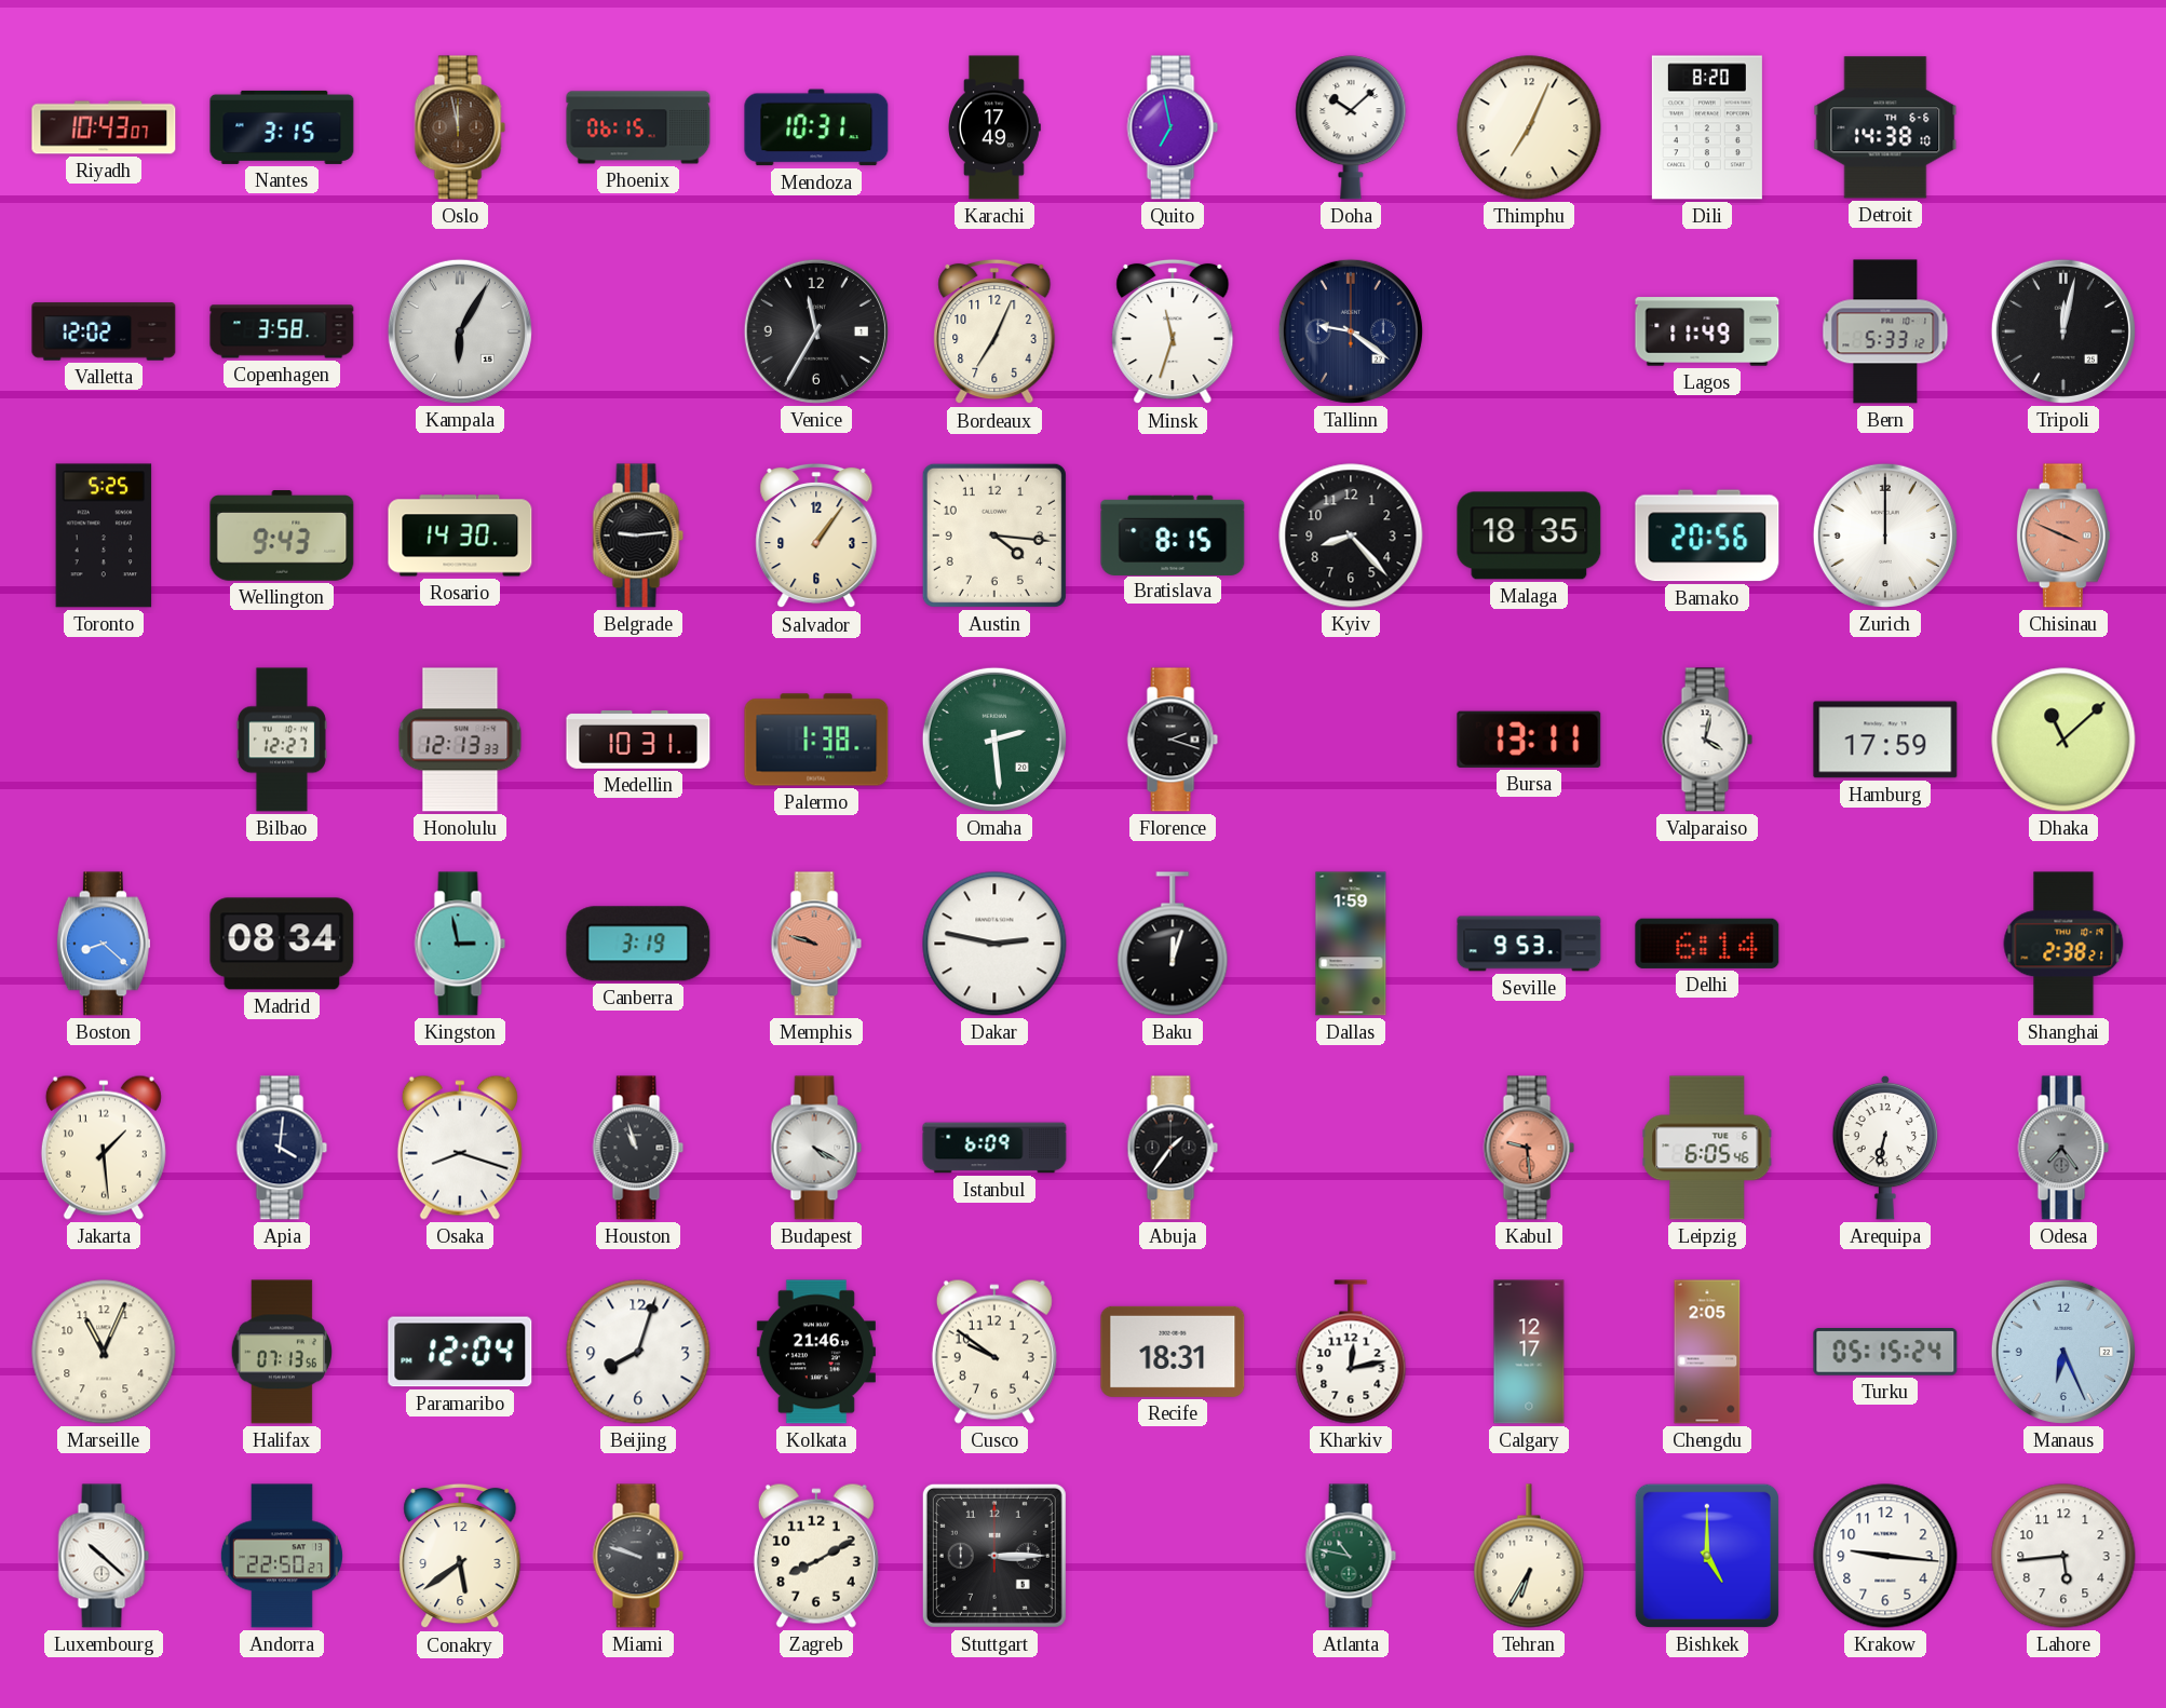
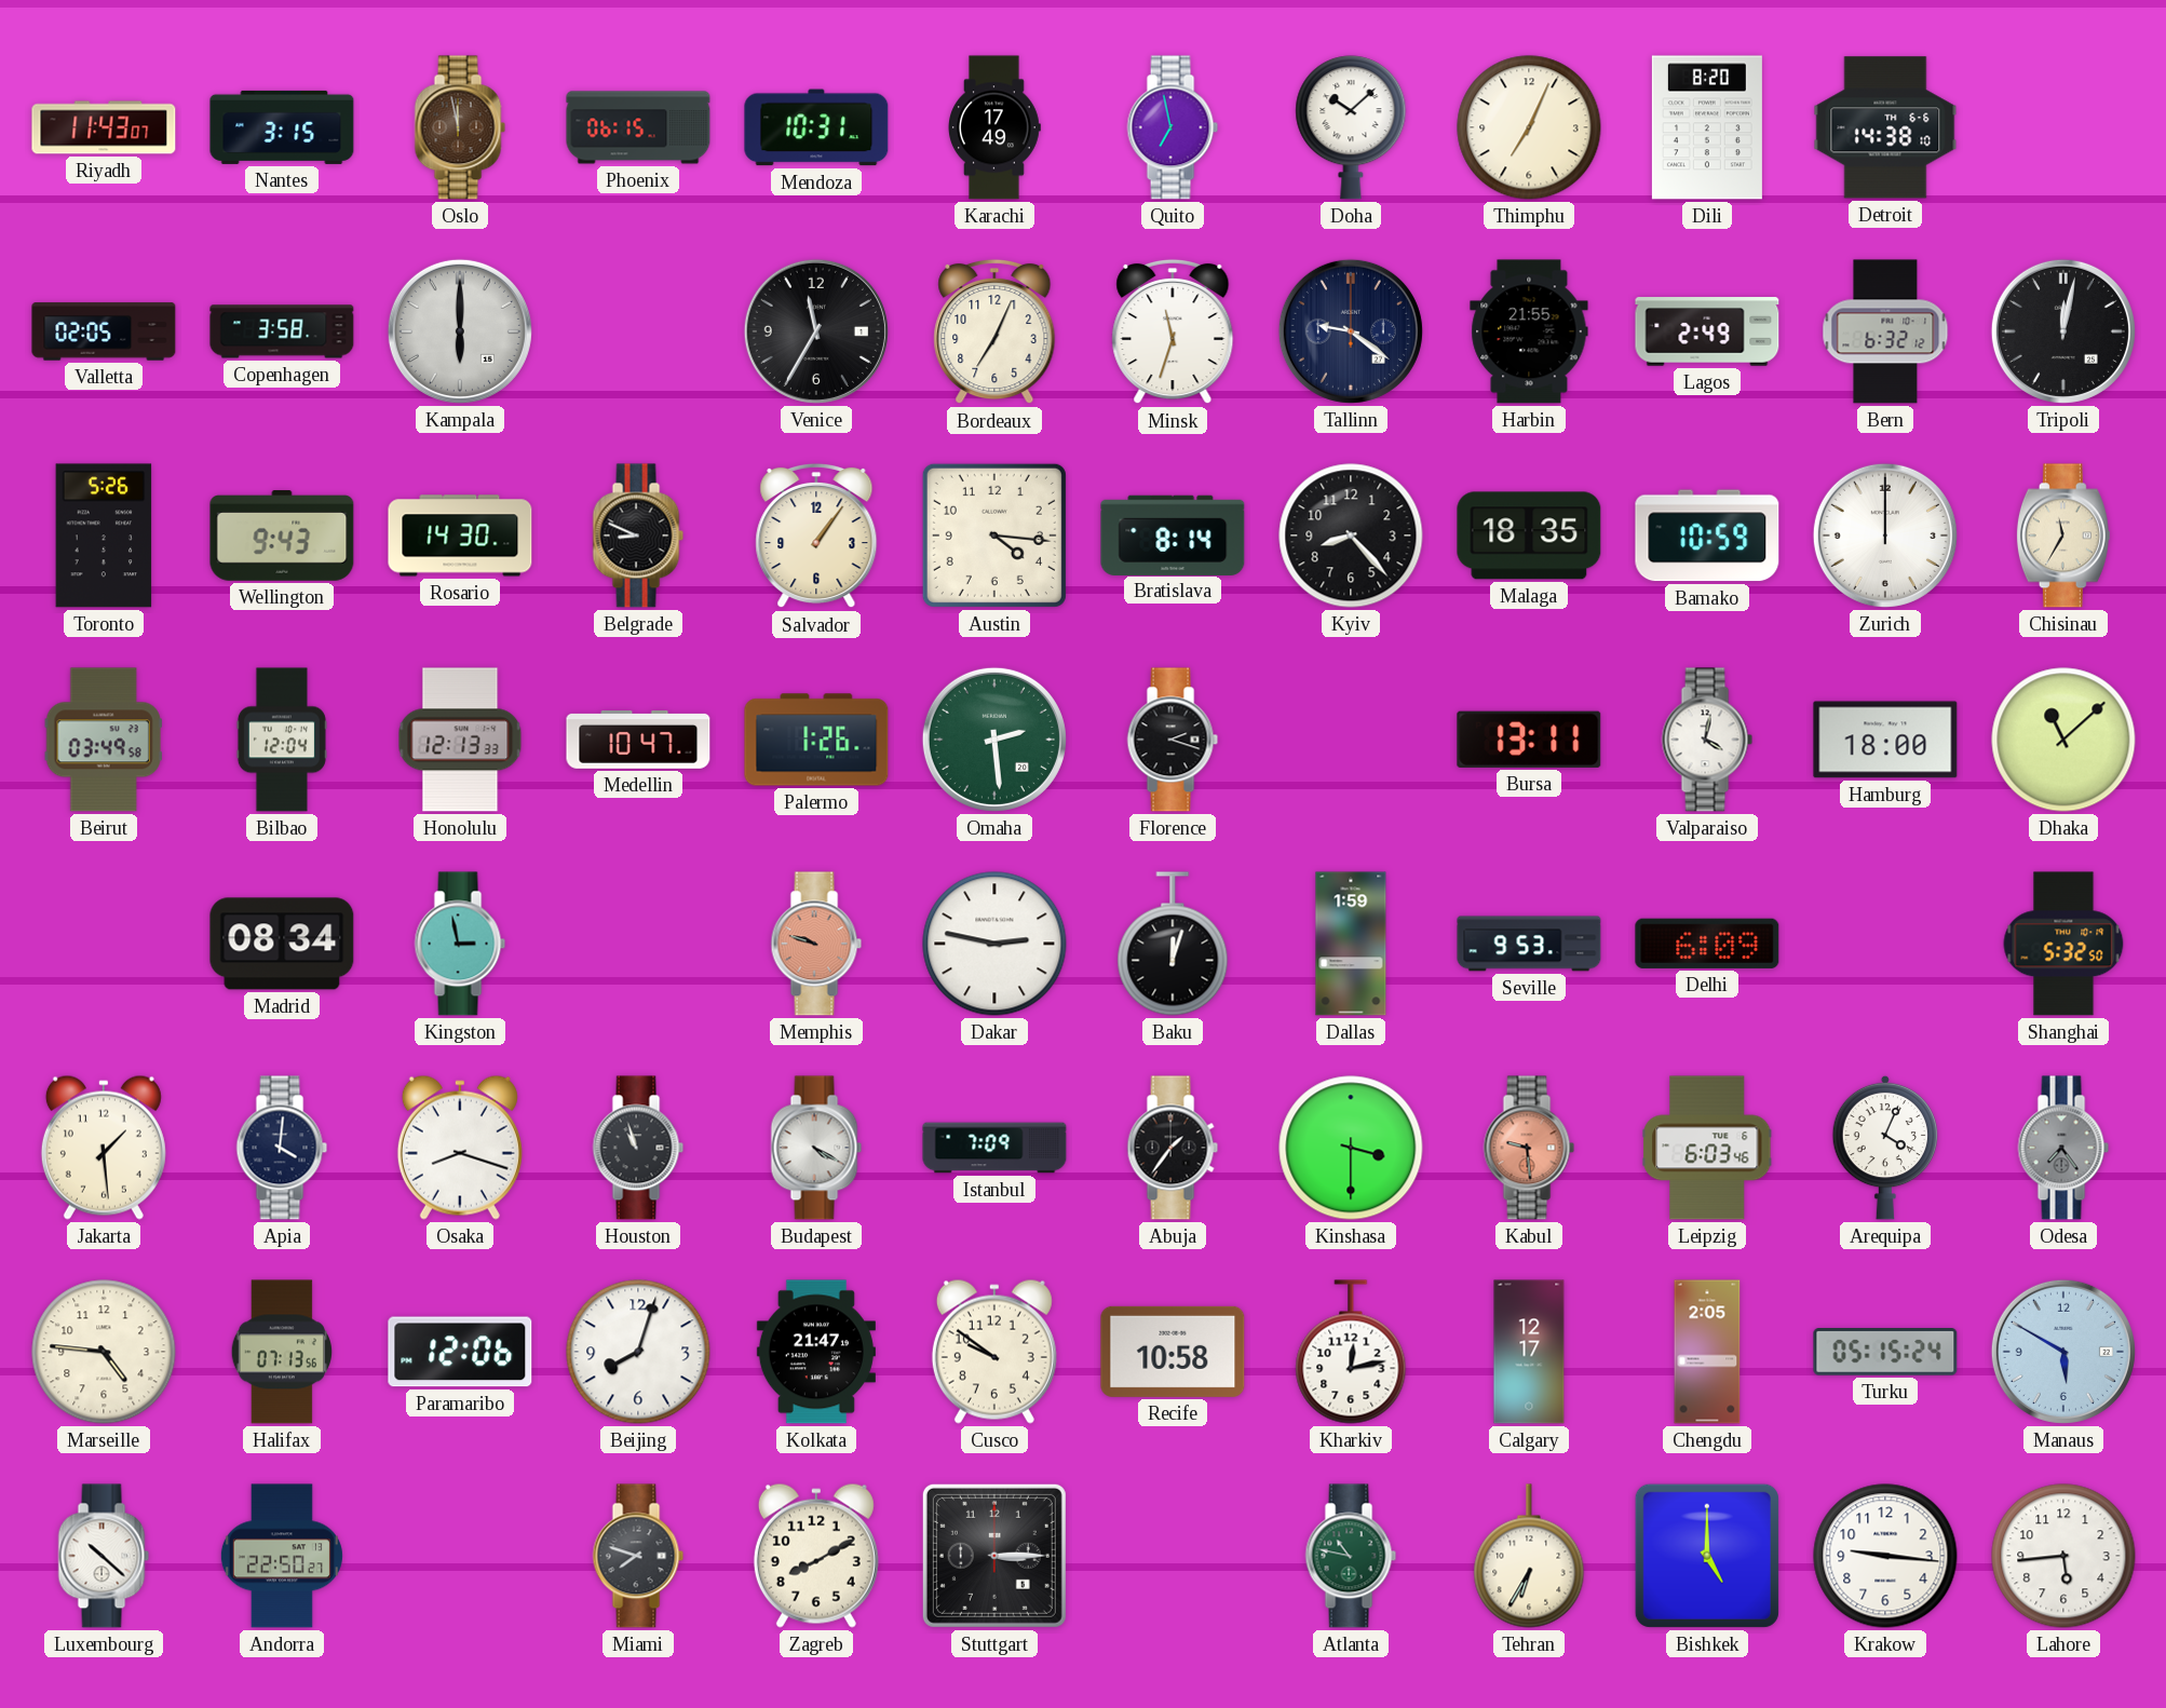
Riyadh: 10:43 -> 11:43
Valletta: 12:02 -> 02:05
Kampala: 6:05 -> 6:00
Harbin: none -> 21:55
Lagos: 11:49 -> 2:49
Bern: 5:33 -> 6:32
Toronto: 5:25 -> 5:26
Belgrade: 9:14 -> 8:49
Bratislava: 8:15 -> 8:14
Bamako: 20:56 -> 10:59
Chisinau: 3:49 -> 11:35
Chisinau dial: salmon -> cream
Beirut: none -> 03:49
Bilbao: 12:27 -> 12:04
Medellin: 10:31 -> 10:47
Palermo: 1:38 -> 1:26
Hamburg: 17:59 -> 18:00
Boston: 8:22 -> none
Canberra: 3:19 -> none
Delhi: 6:14 -> 6:09
Shanghai: 2:38 -> 5:32
Istanbul: 6:09 -> 7:09
Kinshasa: none -> 3:30
Leipzig: 6:05 -> 6:03
Arequipa: 6:32 -> 4:04
Marseille: 11:04 -> 4:46
Paramaribo: 12:04 -> 12:06
Kolkata: 21:46 -> 21:47
Recife: 18:31 -> 10:58
Manaus: 6:26 -> 5:50
Conakry: 5:39 -> none
Miami: 9:48 -> 7:48
